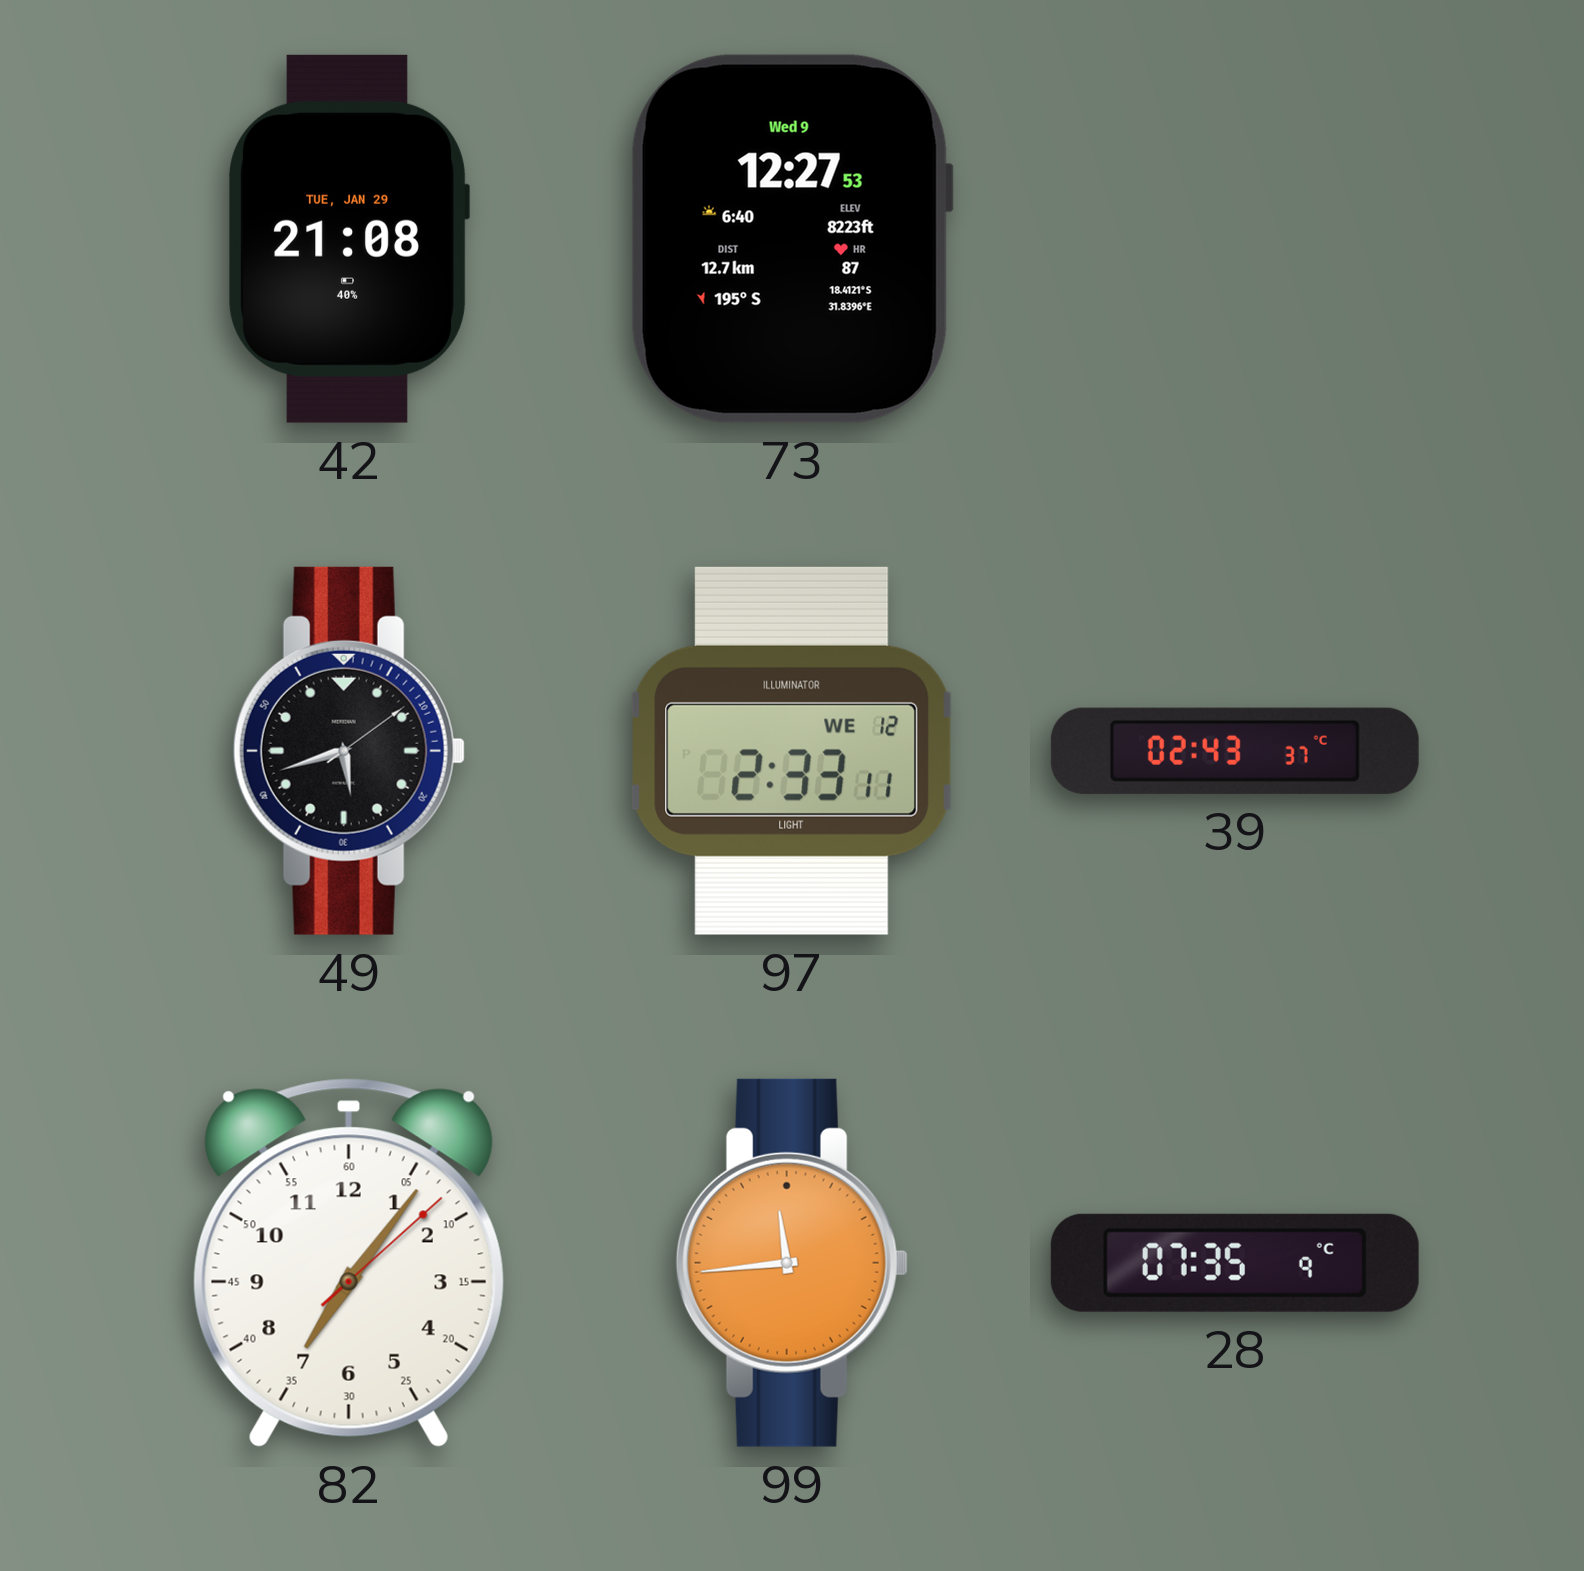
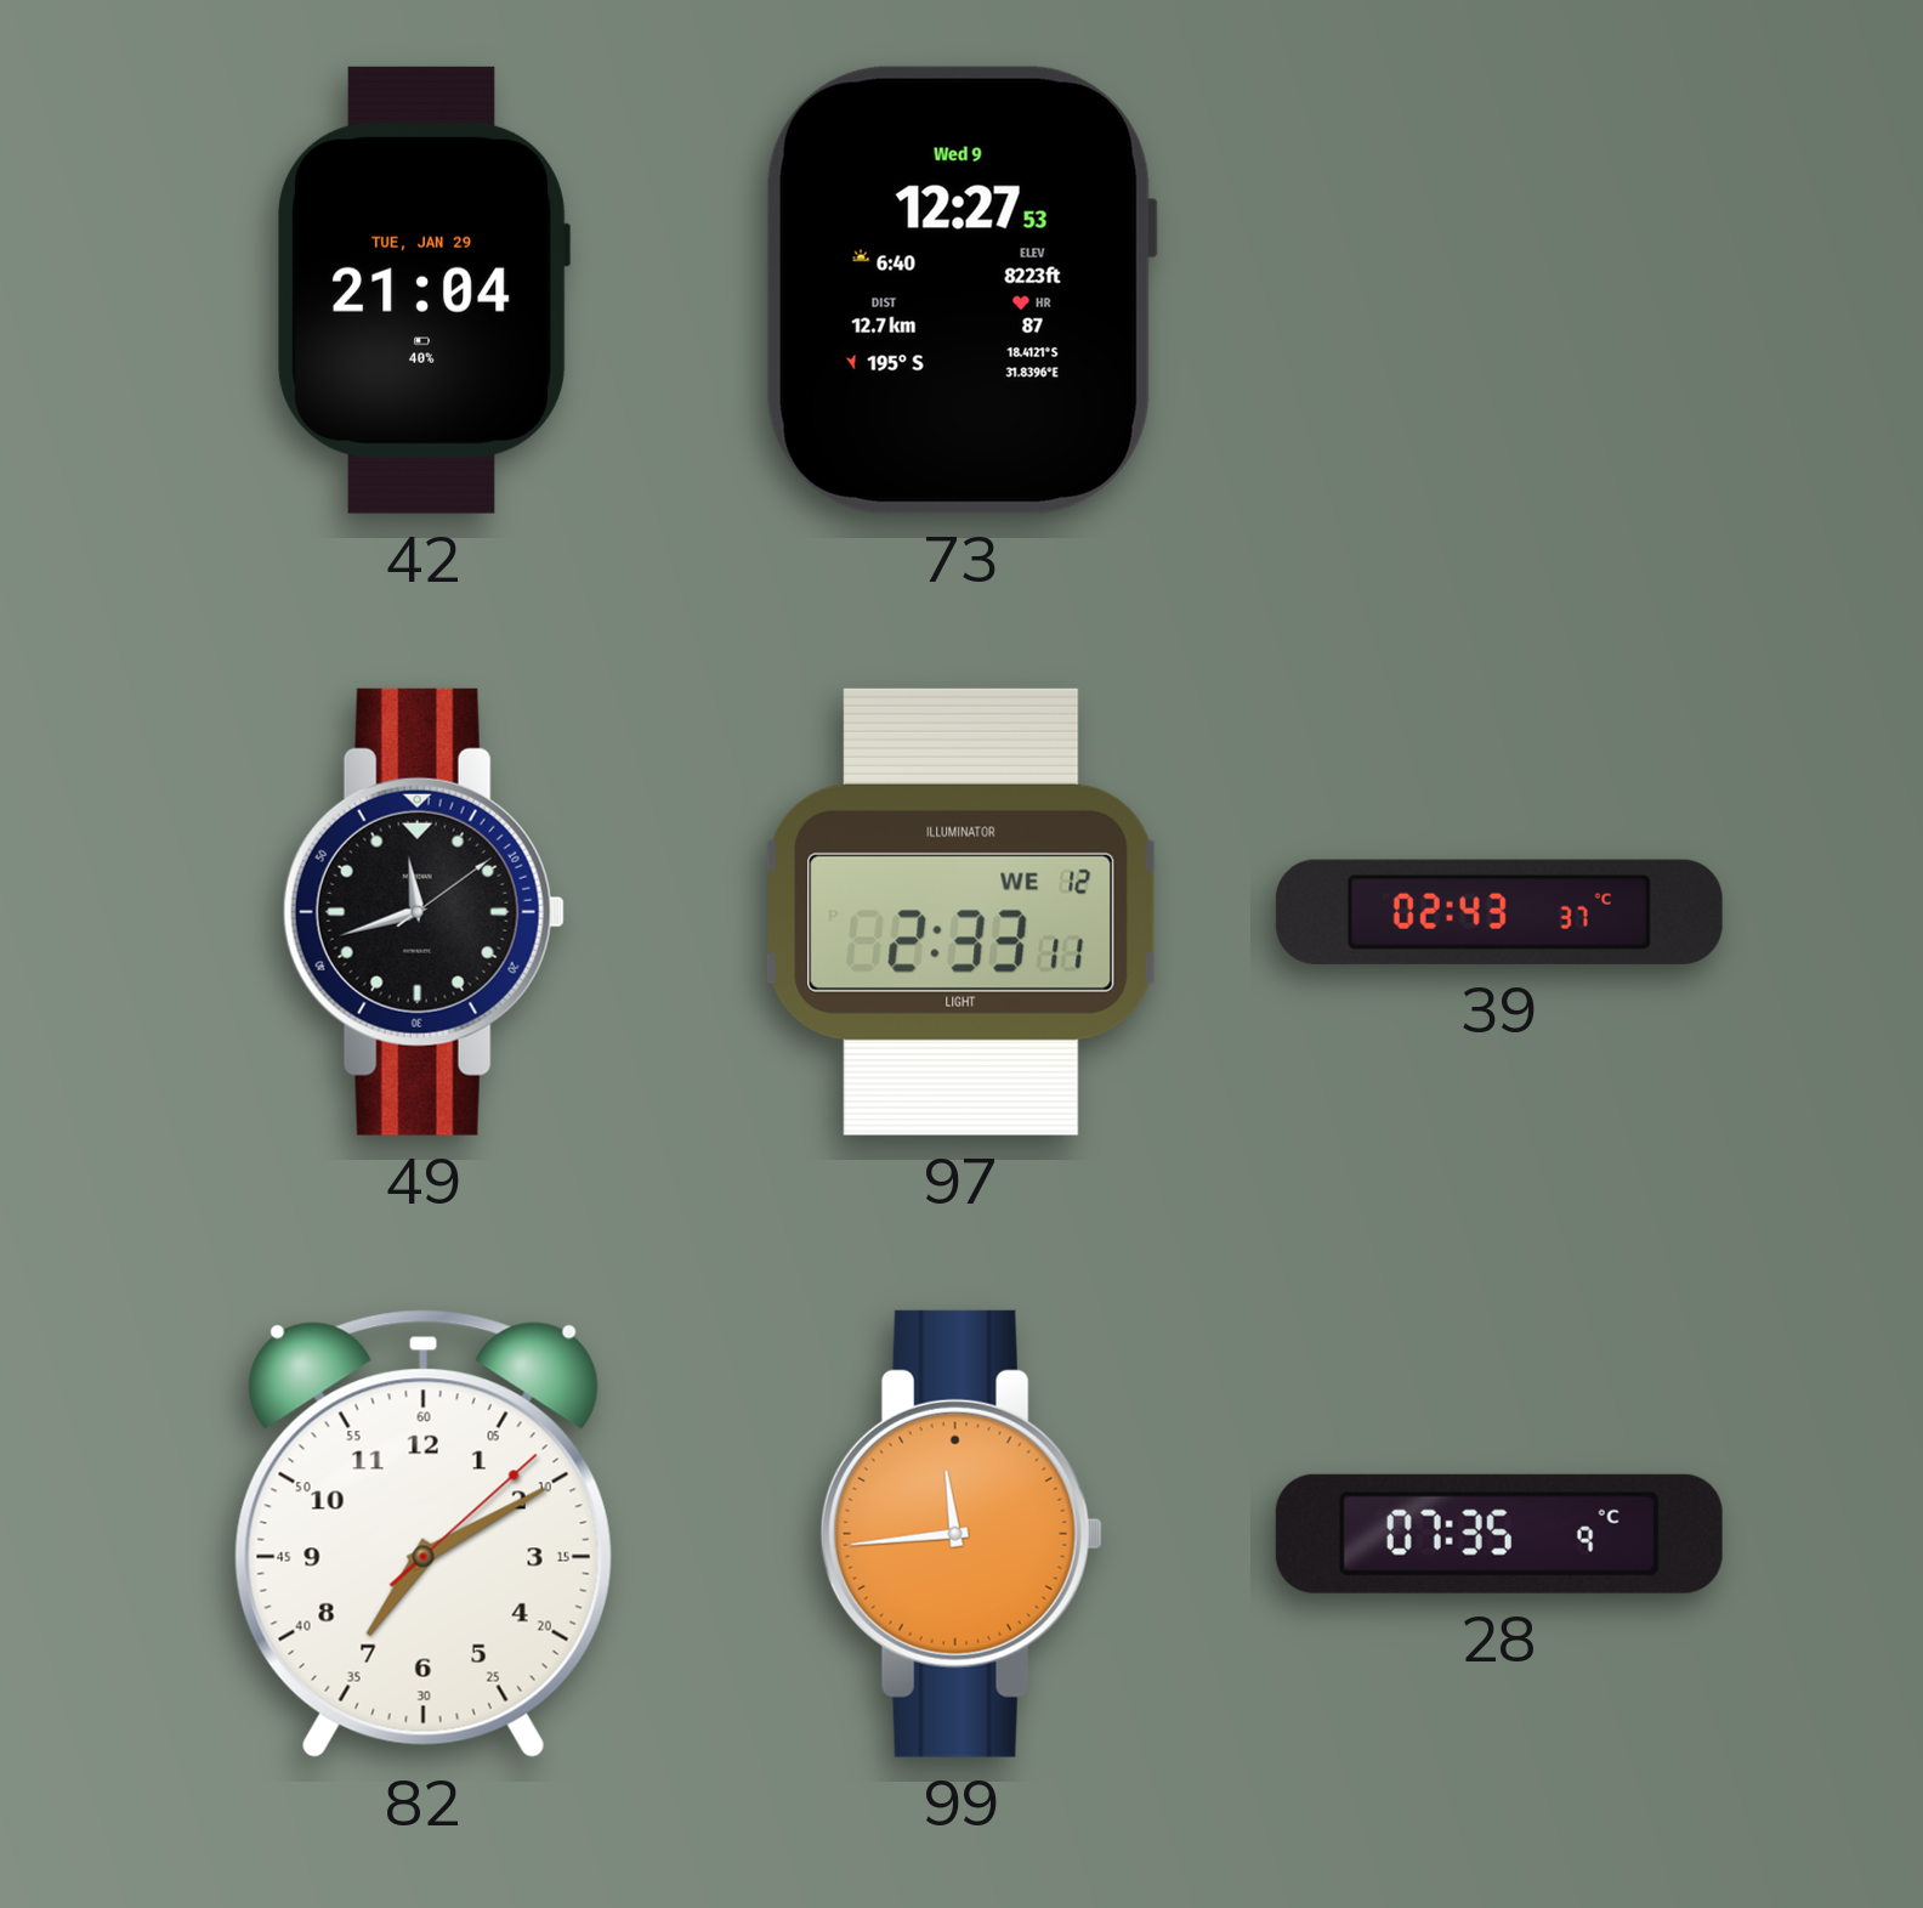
42: 21:08 -> 21:04
49: 5:42 -> 11:42
82: 7:06 -> 7:10
